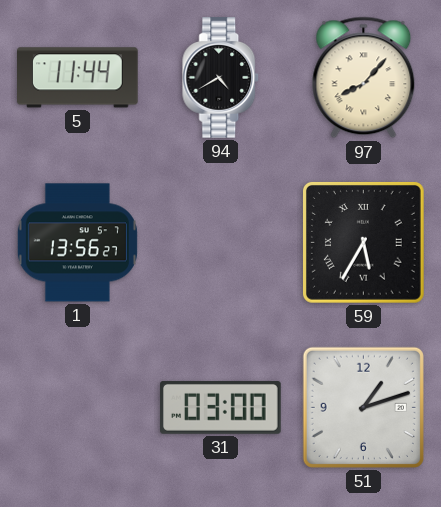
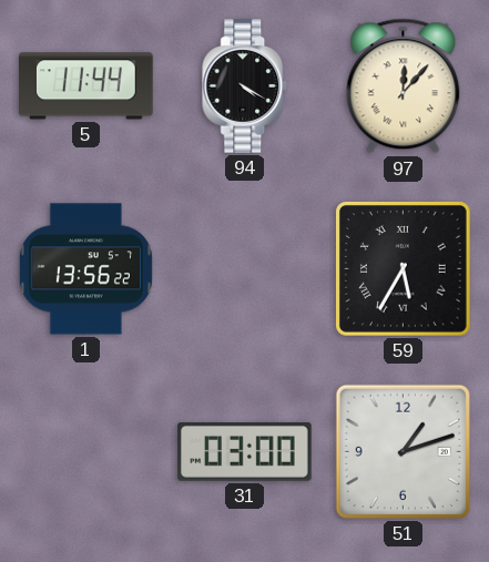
94: 4:40 -> 4:20
97: 8:07 -> 12:07
1: 13:56:27 -> 13:56:22
